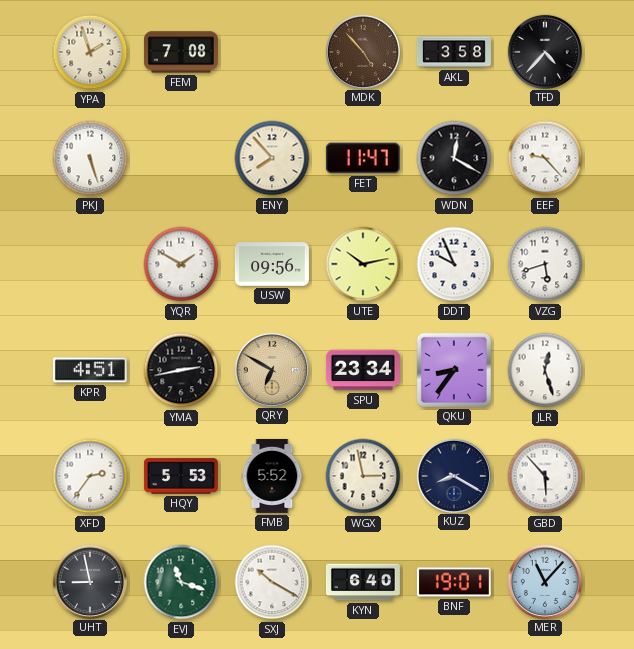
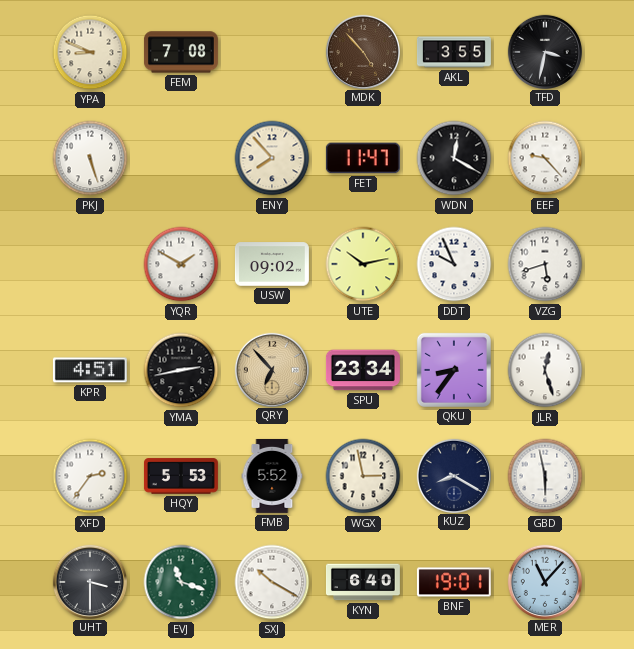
YPA: 1:57 -> 8:49
AKL: 3:58 -> 3:55
TFD: 4:37 -> 3:32
USW: 09:56 -> 09:02
QRY: 6:50 -> 6:53
GBD: 5:53 -> 5:58
UHT: 8:58 -> 3:30
